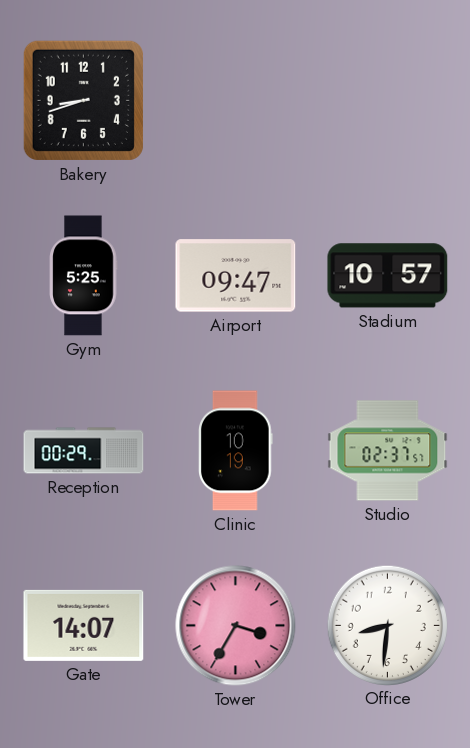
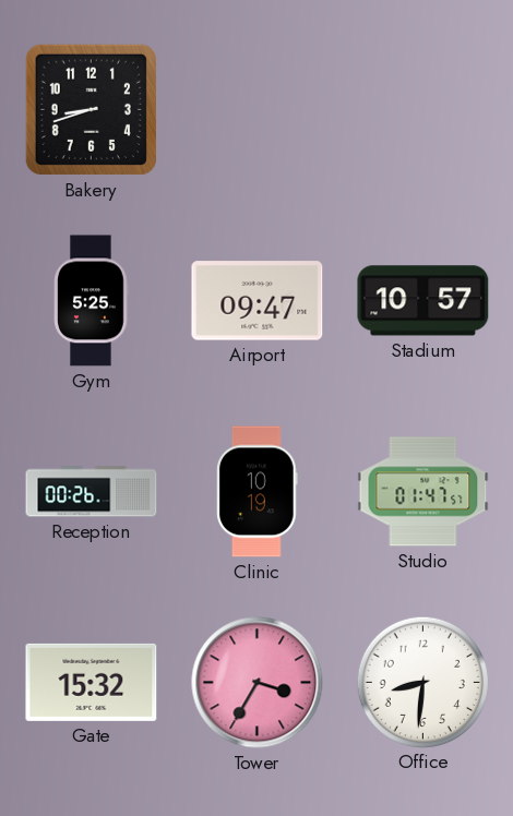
Reception: 00:29 -> 00:26
Studio: 02:37 -> 01:47
Gate: 14:07 -> 15:32
